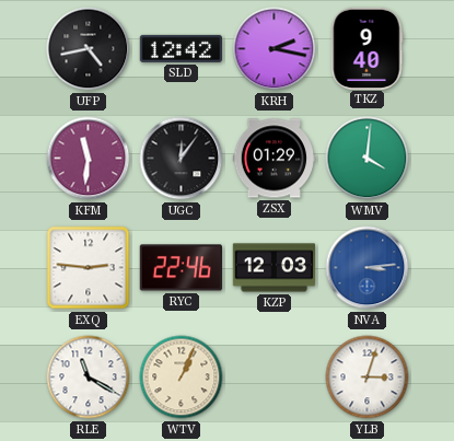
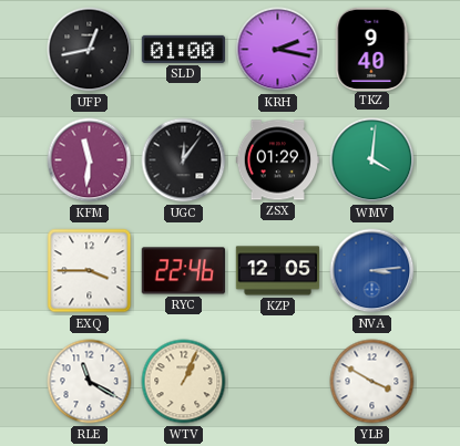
UFP: 4:43 -> 12:43
SLD: 12:42 -> 01:00
EXQ: 2:46 -> 3:45
KZP: 12:03 -> 12:05
YLB: 3:03 -> 3:50
